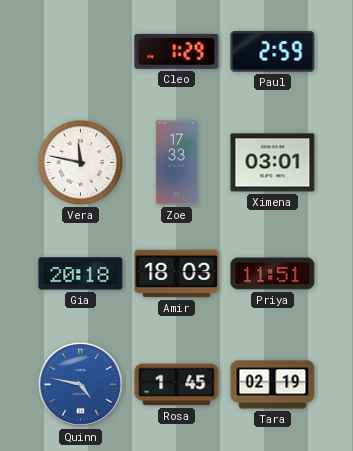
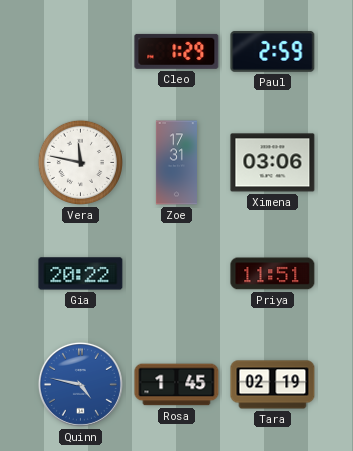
Zoe: 17:33 -> 17:31
Ximena: 03:01 -> 03:06
Gia: 20:18 -> 20:22
Amir: 18:03 -> none
